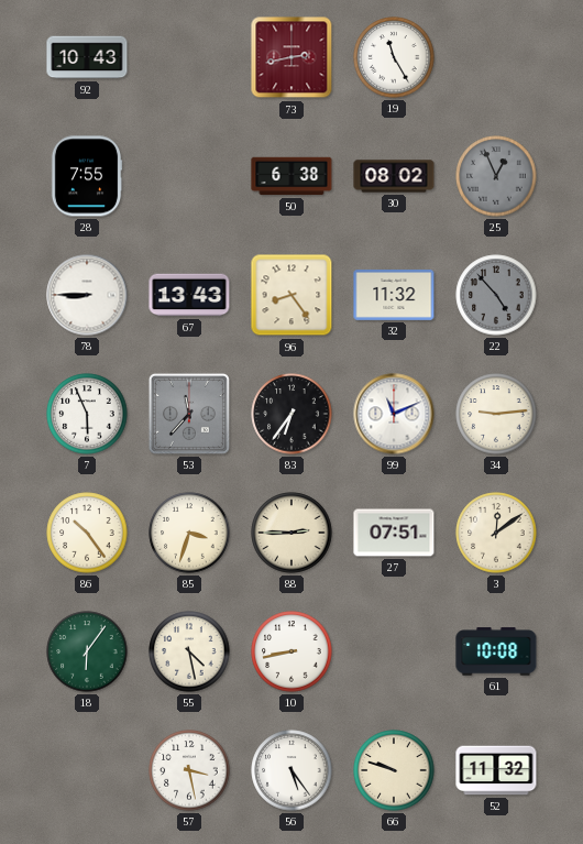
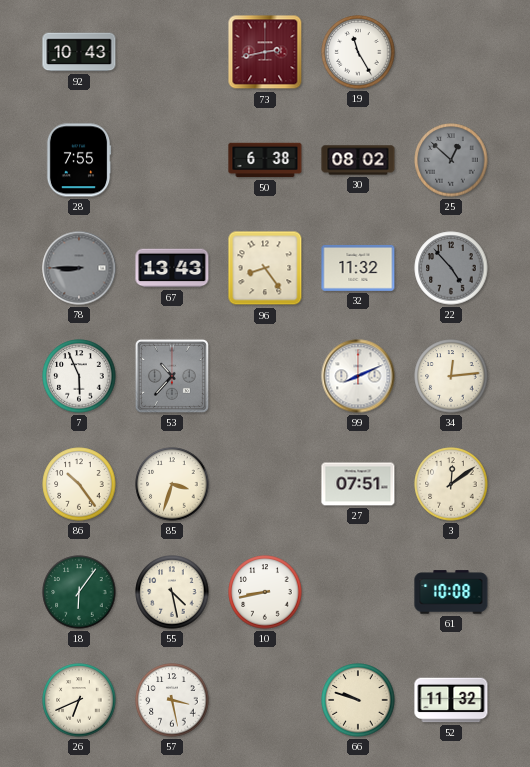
25: 12:56 -> 12:52
78 dial: white -> grey
53: 11:37 -> 10:37
83: 6:36 -> none
99: 11:11 -> 8:11
34: 9:14 -> 12:14
88: 2:45 -> none
26: none -> 6:41
56: 5:24 -> none
